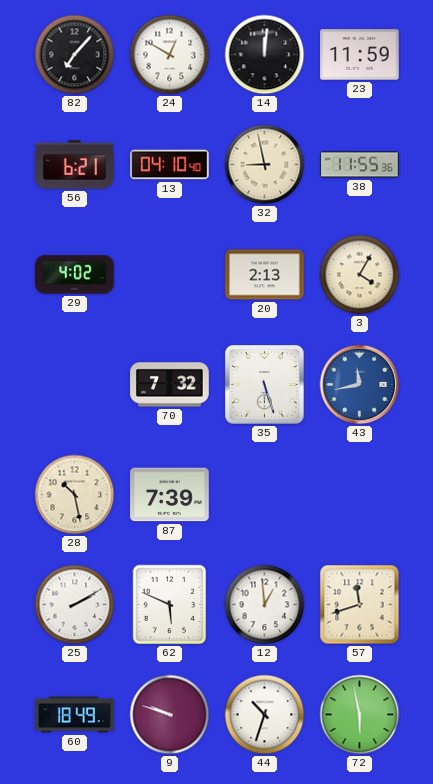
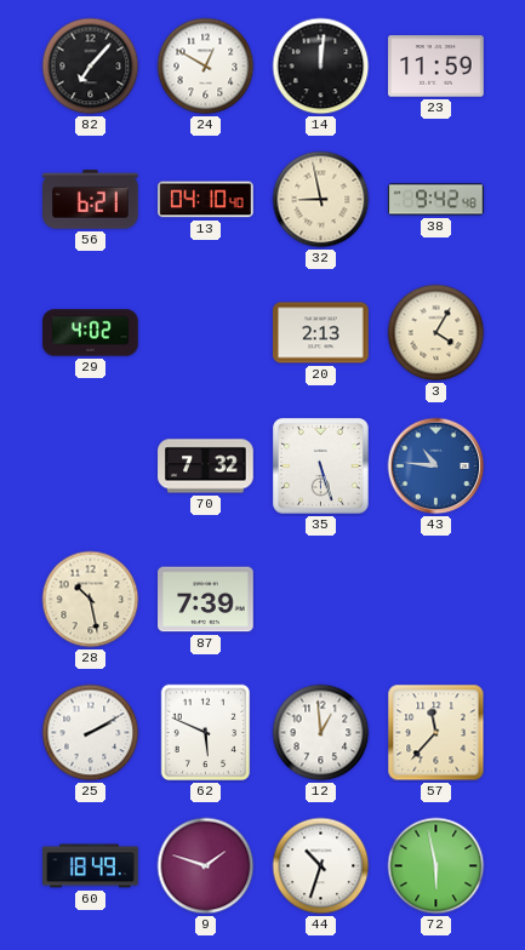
38: 11:55 -> 9:42
43: 11:43 -> 10:46
57: 11:42 -> 11:37
9: 9:48 -> 1:48
